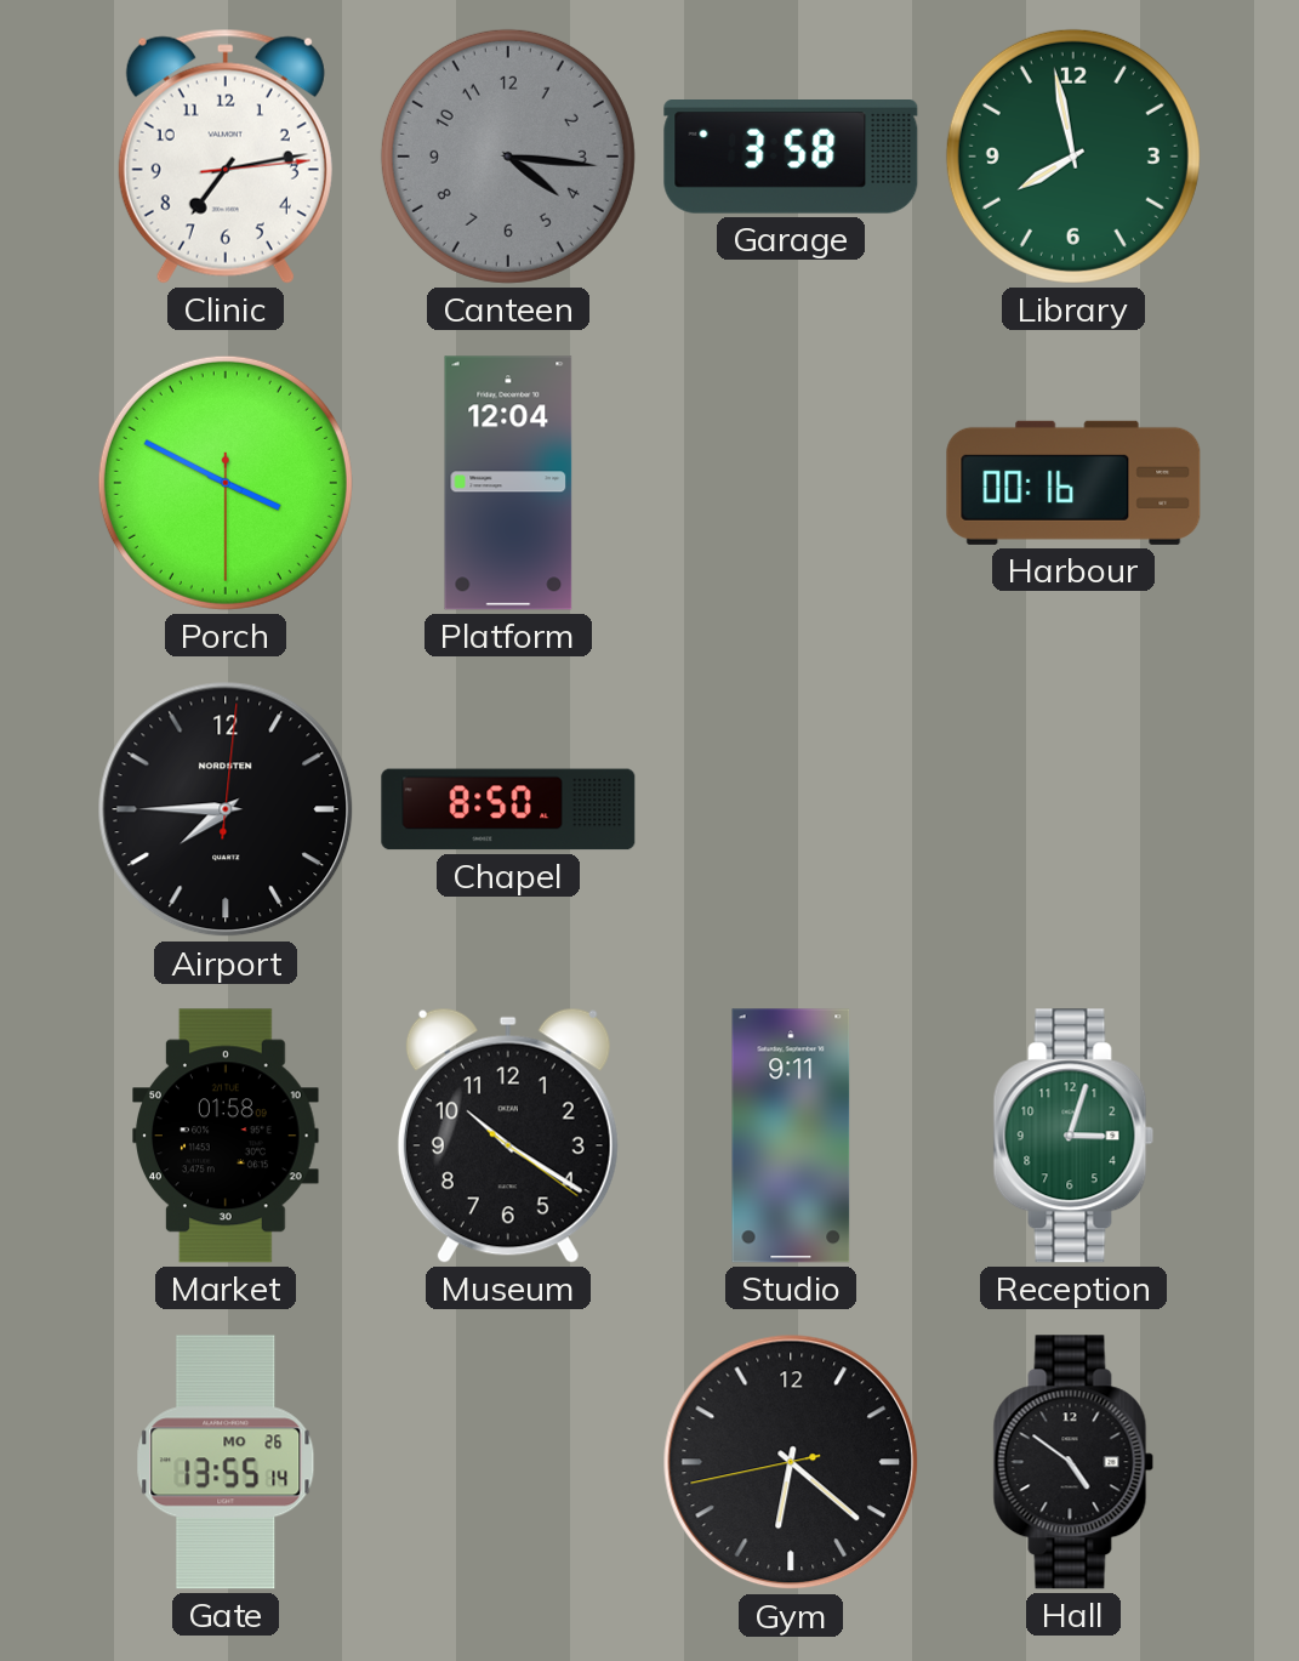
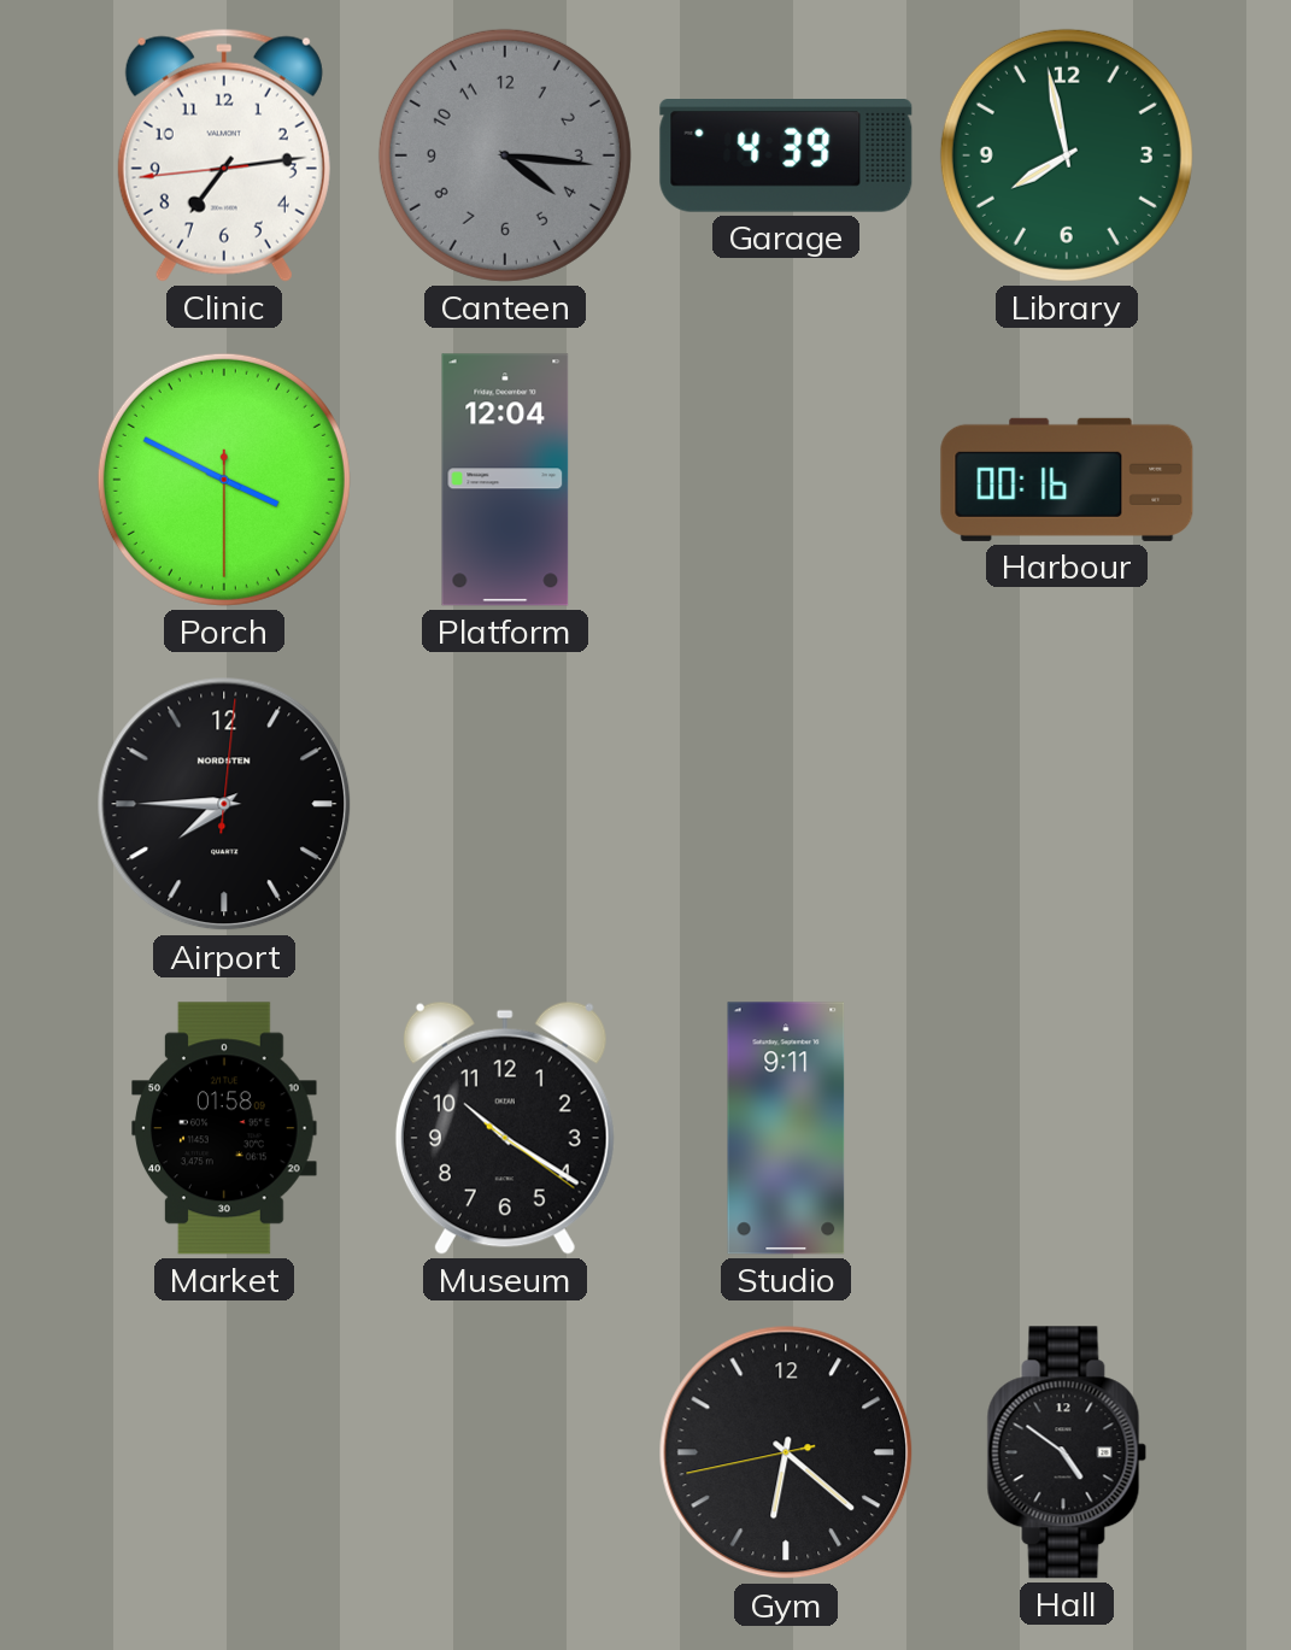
Clinic: 7:13:14 -> 7:13:44
Garage: 3:58 -> 4:39
Chapel: 8:50 -> none
Reception: 3:03 -> none
Gate: 13:55 -> none
